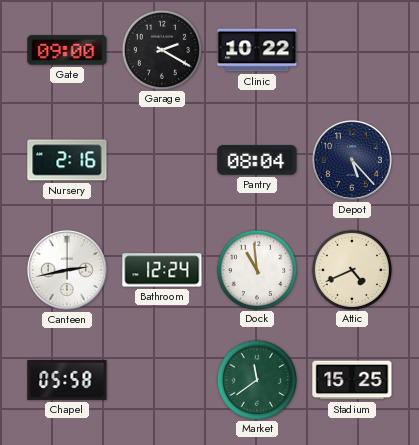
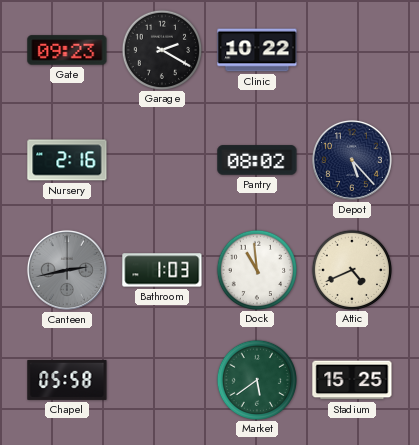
Gate: 09:00 -> 09:23
Pantry: 08:04 -> 08:02
Canteen dial: white -> grey
Bathroom: 12:24 -> 1:03
Market: 11:39 -> 5:39
